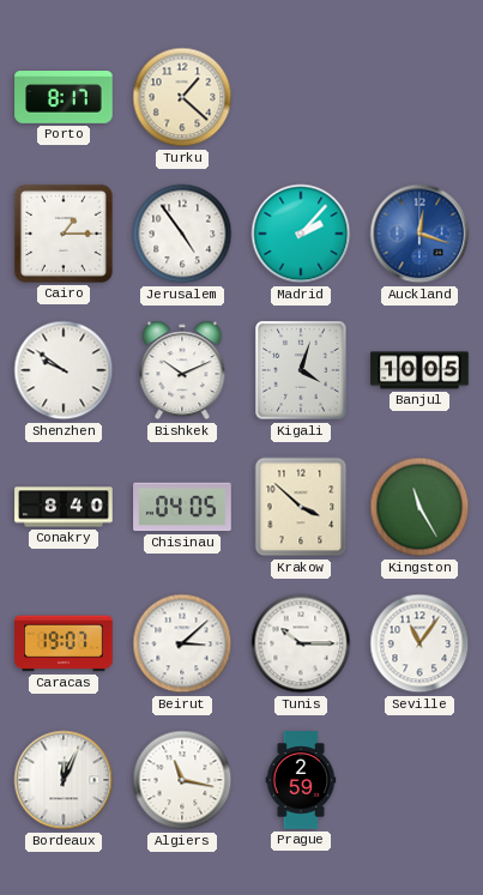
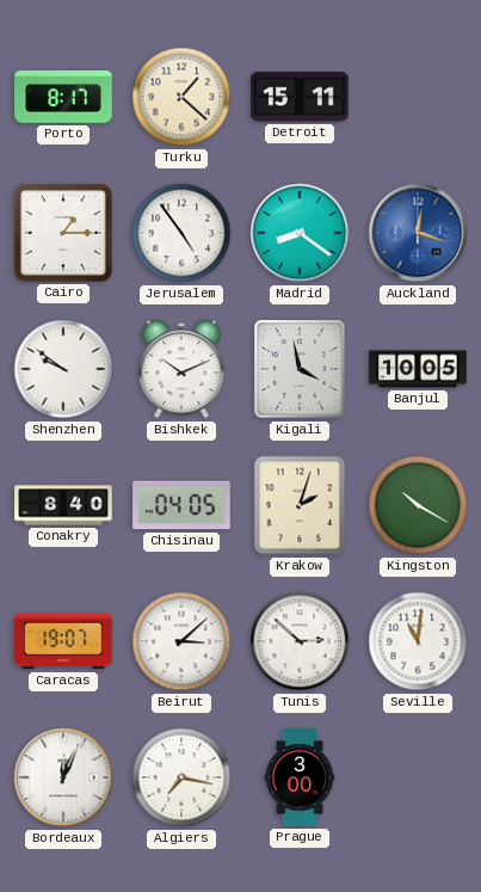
Detroit: none -> 15:11
Madrid: 2:07 -> 8:21
Kigali: 4:03 -> 3:58
Krakow: 3:52 -> 2:03
Kingston: 11:25 -> 10:20
Tunis: 10:15 -> 2:52
Seville: 11:06 -> 11:01
Algiers: 11:17 -> 7:17
Prague: 2:59 -> 3:00
